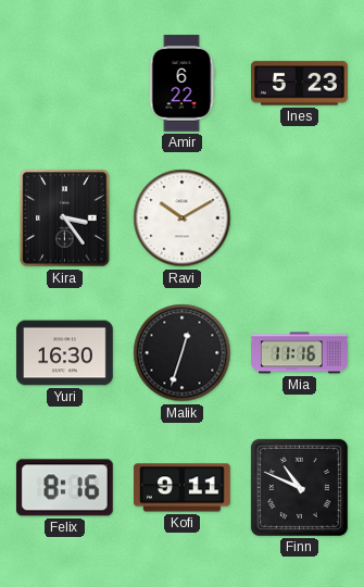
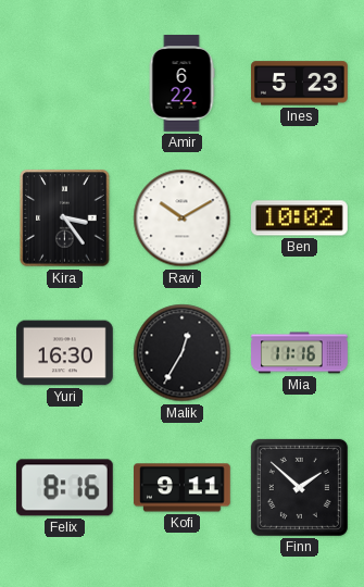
Ben: none -> 10:02
Malik: 12:33 -> 12:35
Finn: 10:49 -> 1:52
